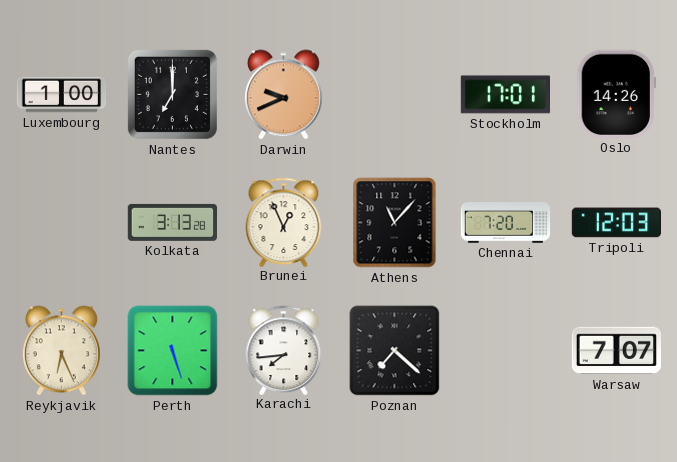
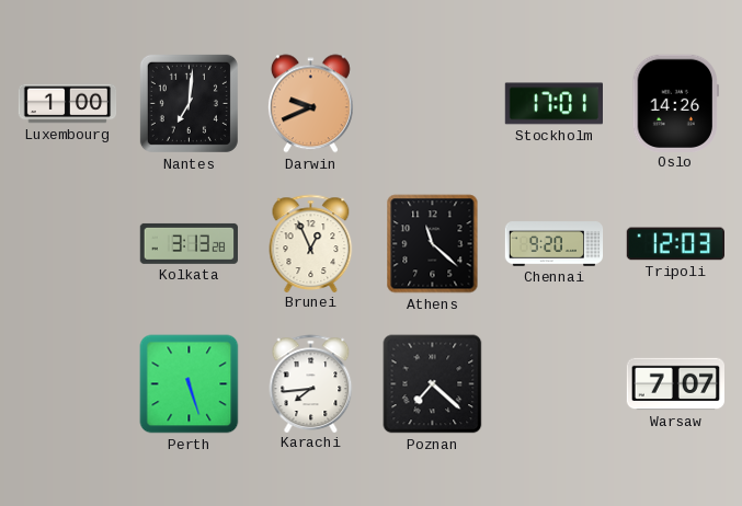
Nantes: 7:00 -> 7:01
Athens: 11:07 -> 11:22
Chennai: 7:20 -> 9:20
Reykjavik: 6:26 -> none
